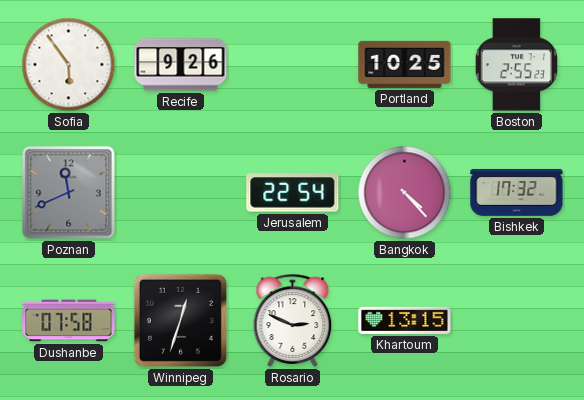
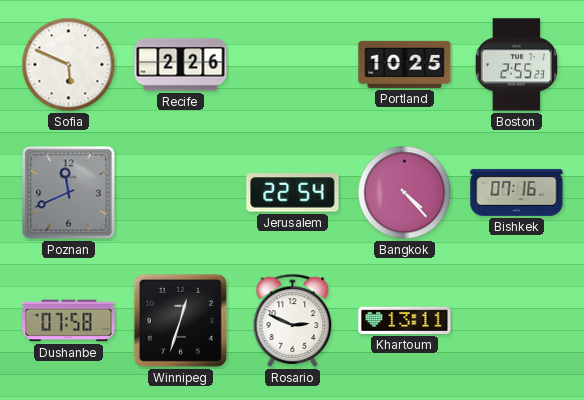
Sofia: 5:54 -> 5:49
Recife: 9:26 -> 2:26
Bishkek: 17:32 -> 07:16
Khartoum: 13:15 -> 13:11
